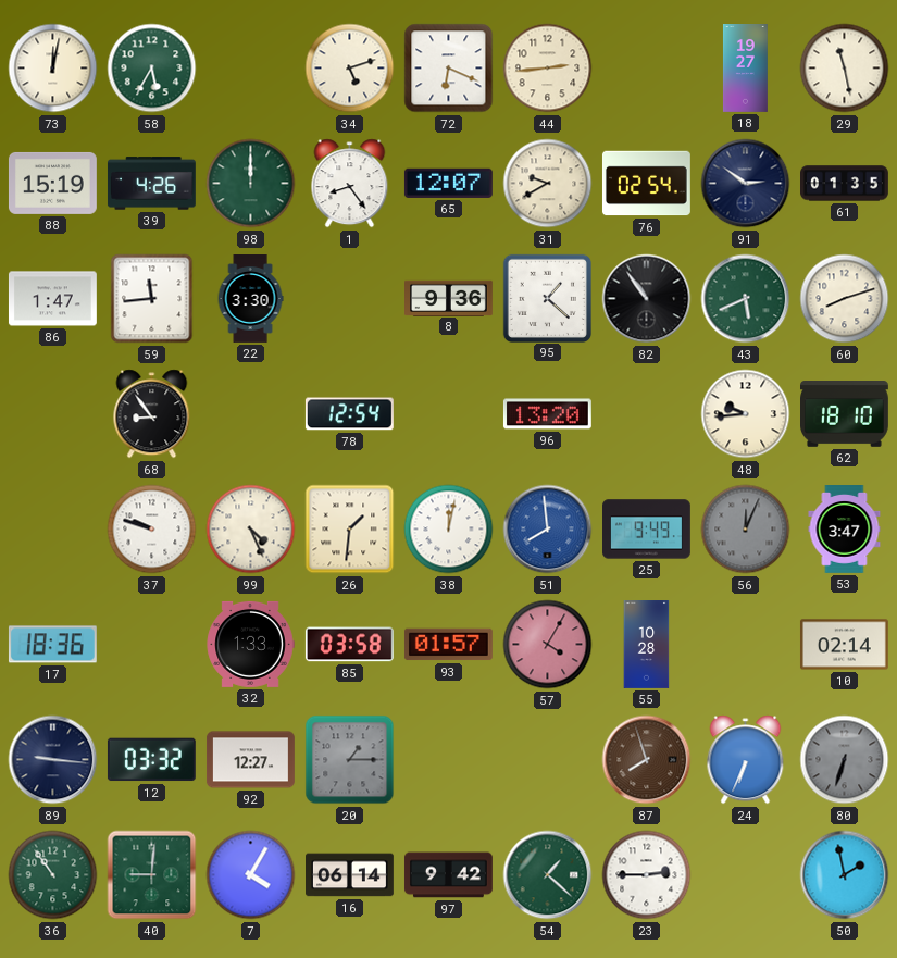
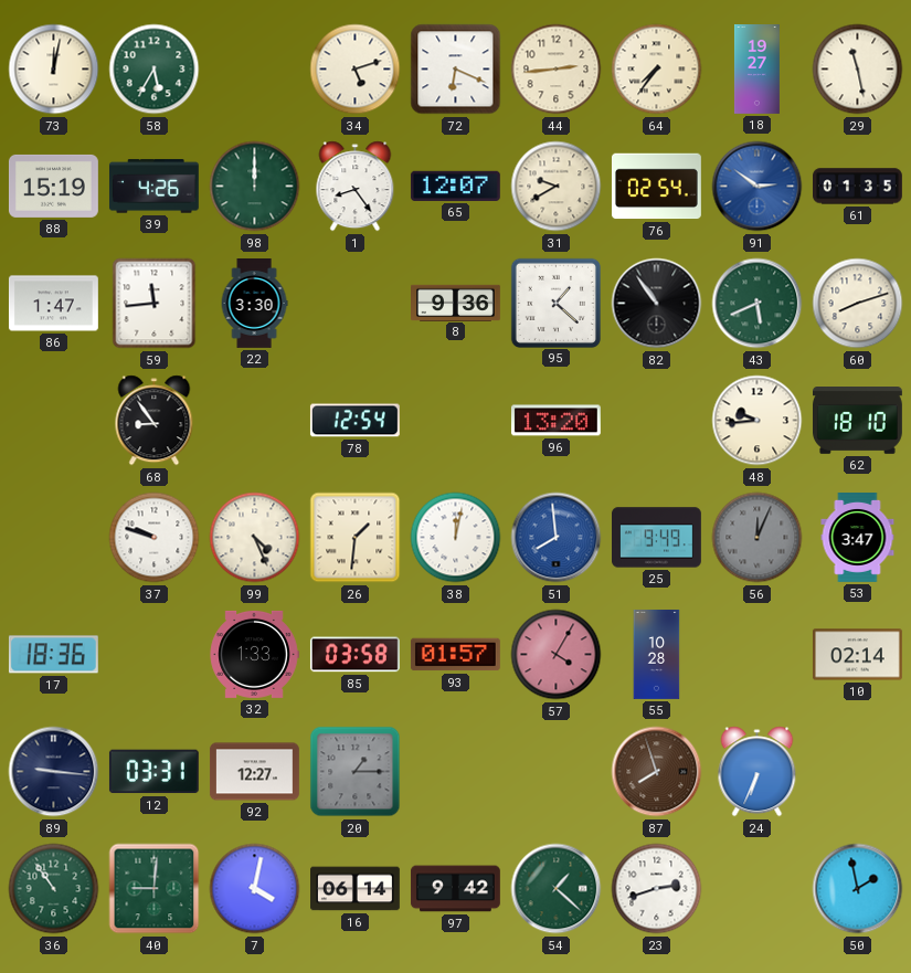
64: none -> 7:36
91 dial: navy -> blue
12: 03:32 -> 03:31
80: 6:33 -> none
7: 4:05 -> 4:02
23: 2:45 -> 2:42
